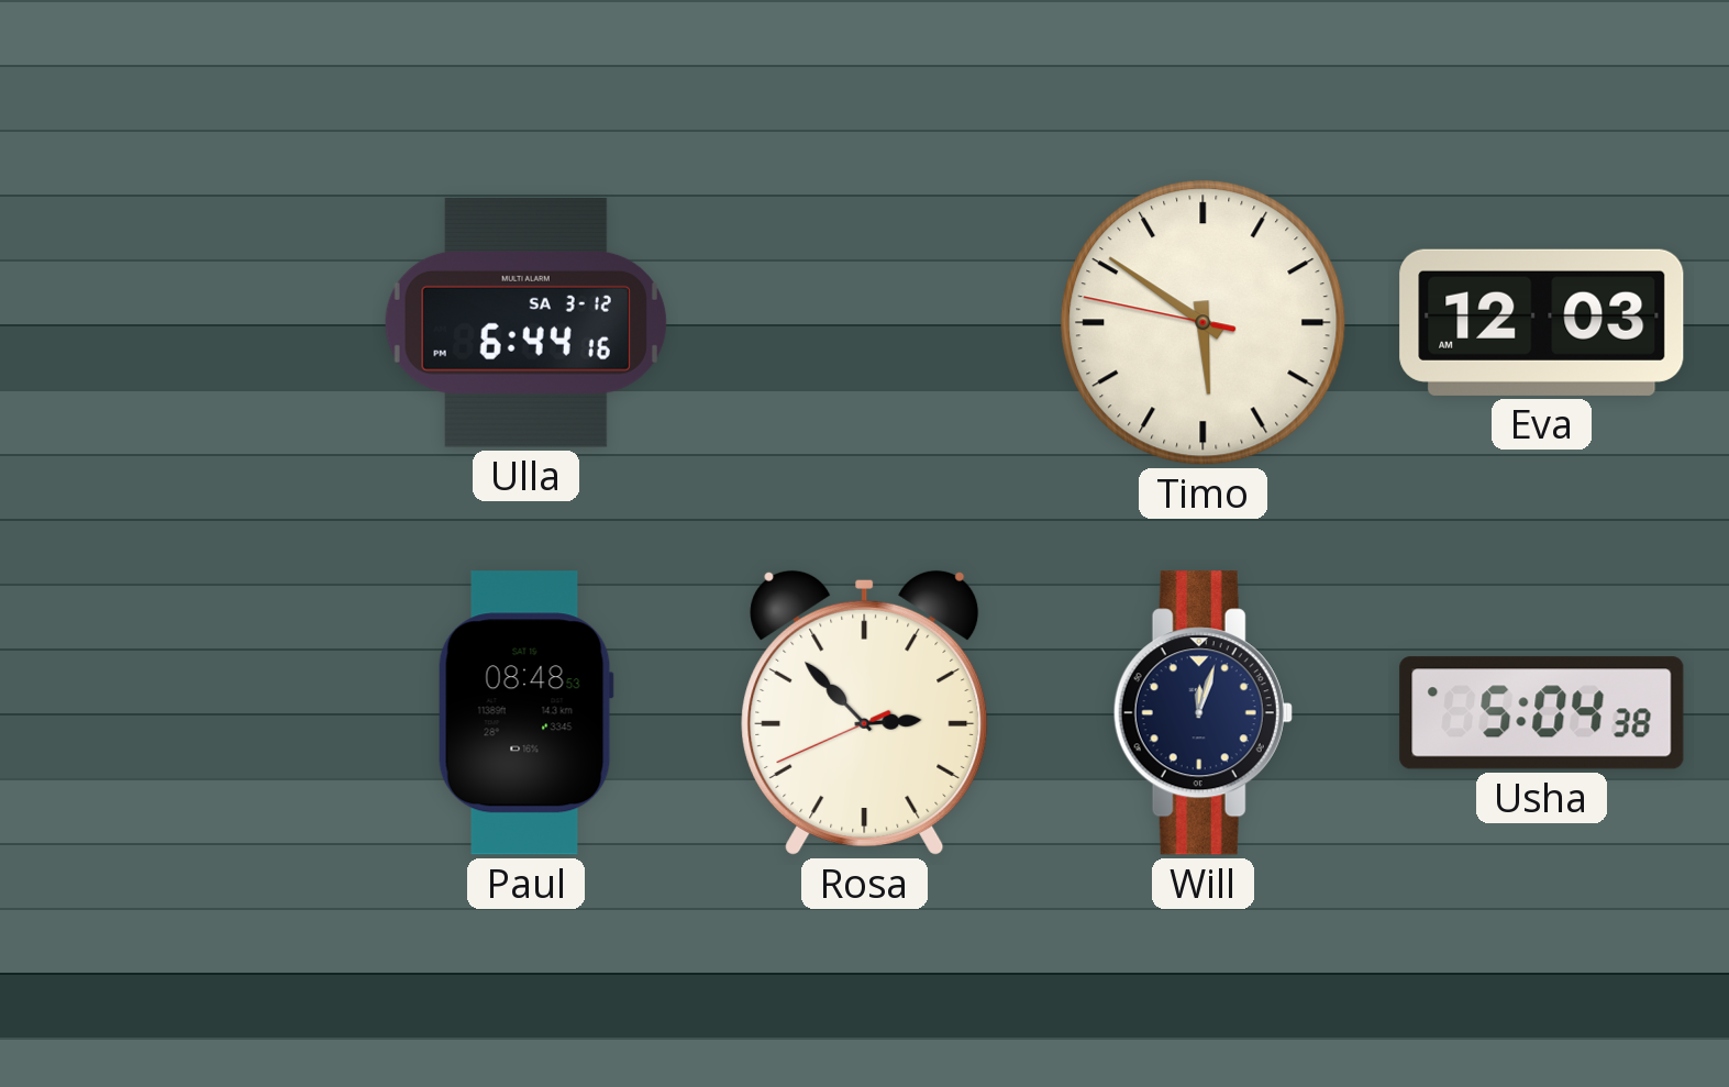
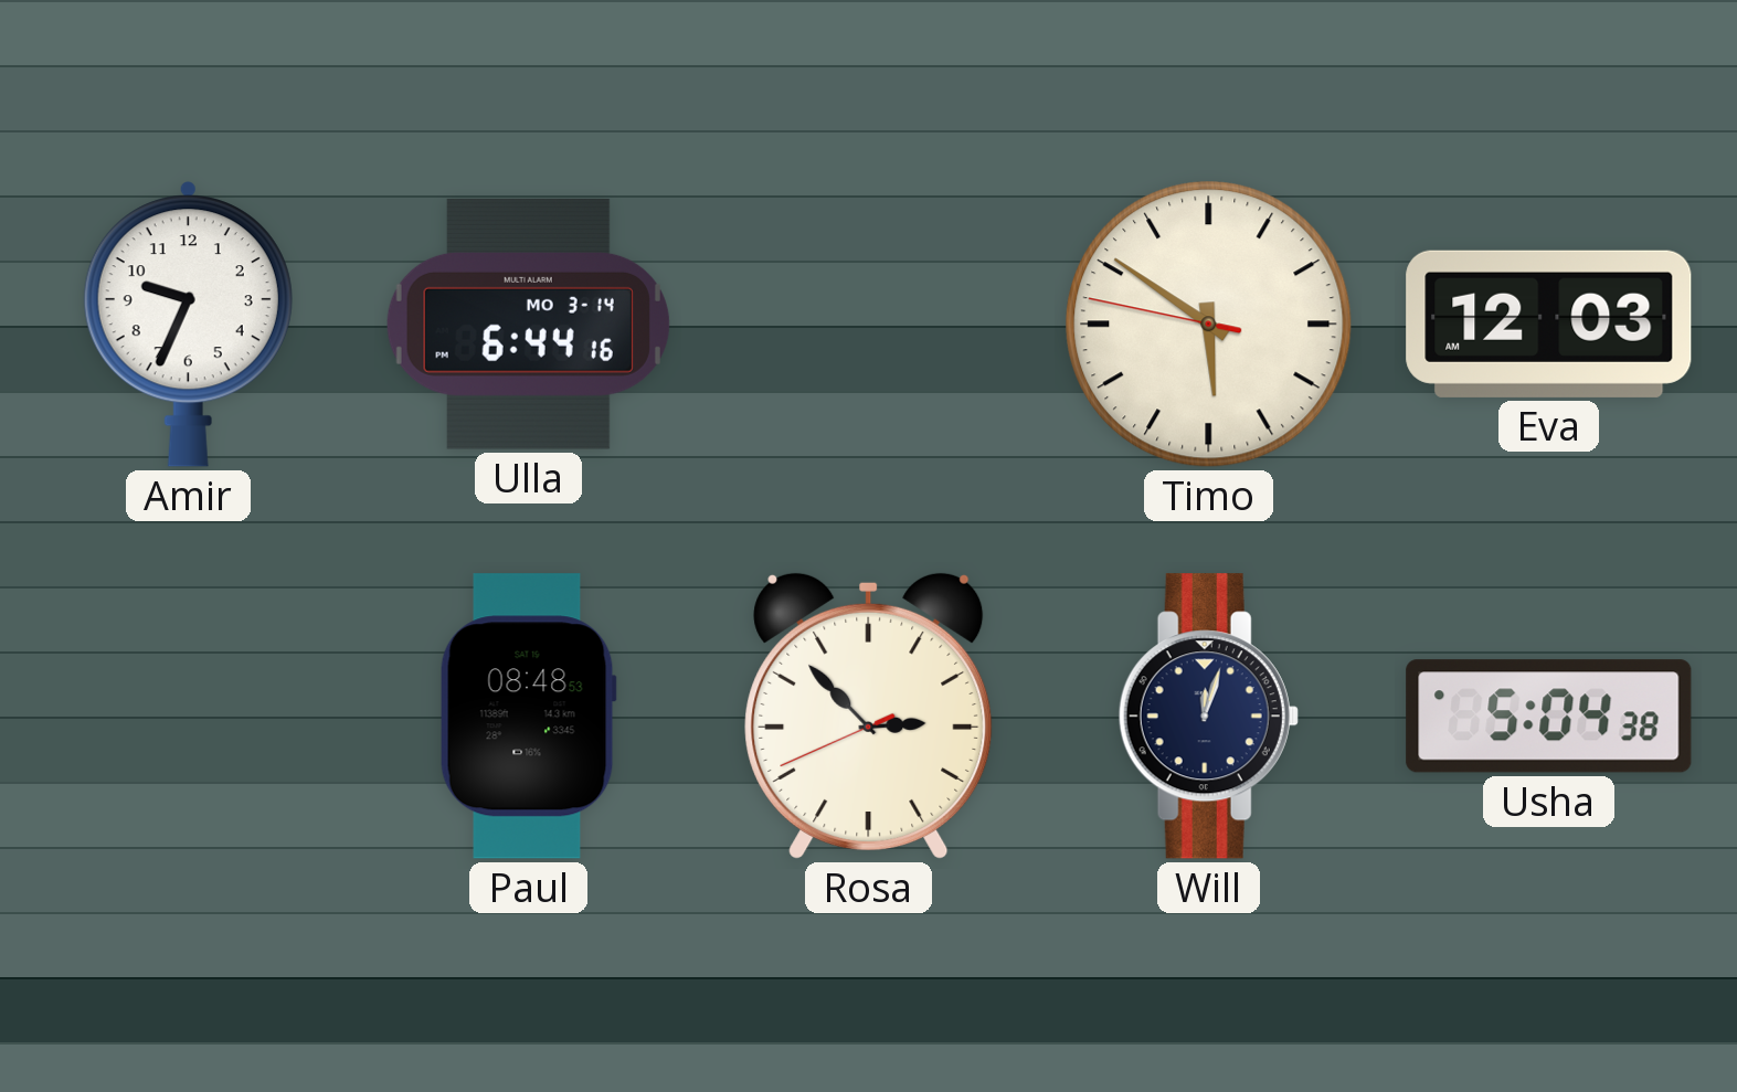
Amir: none -> 9:34
Ulla date: SA 3-12 -> MO 3-14
